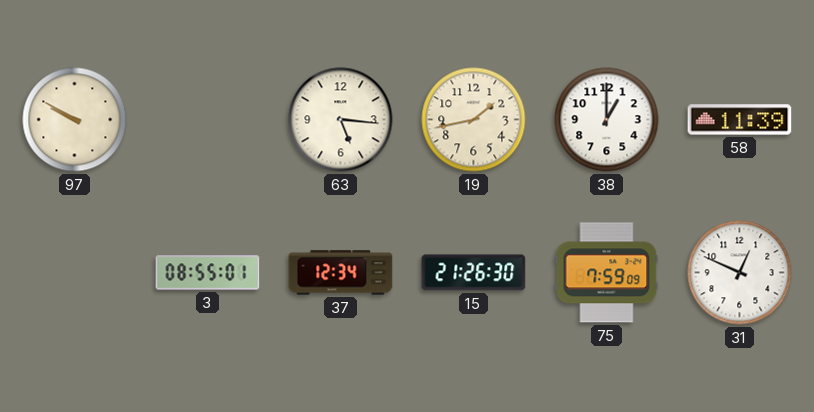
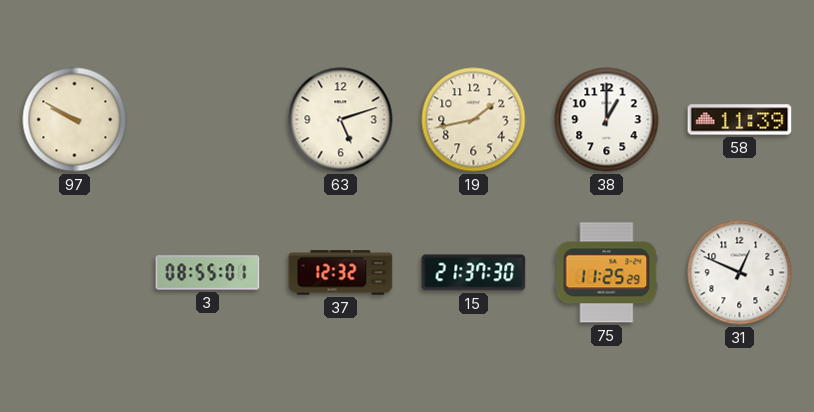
63: 5:16 -> 5:12
37: 12:34 -> 12:32
15: 21:26 -> 21:37
75: 7:59 -> 11:25
